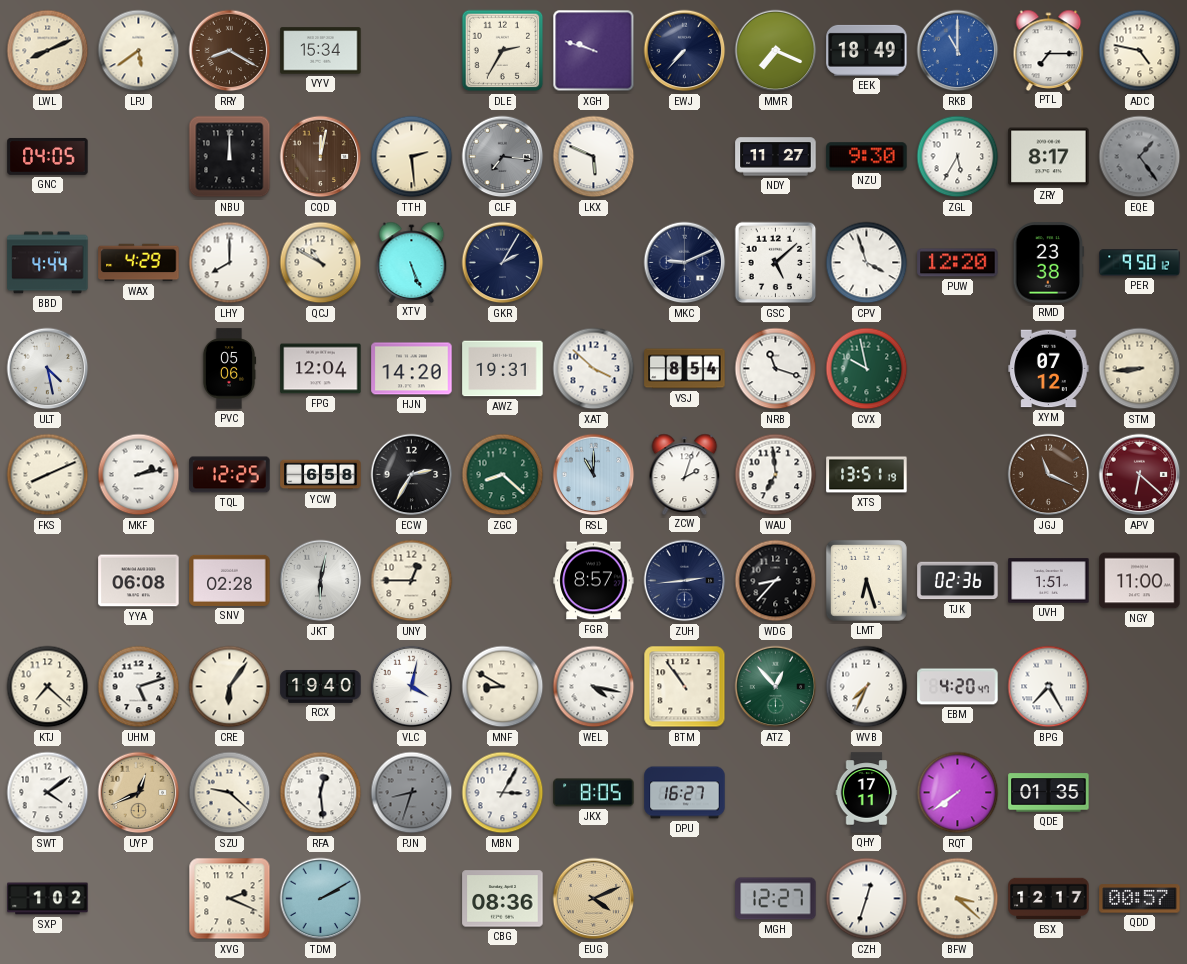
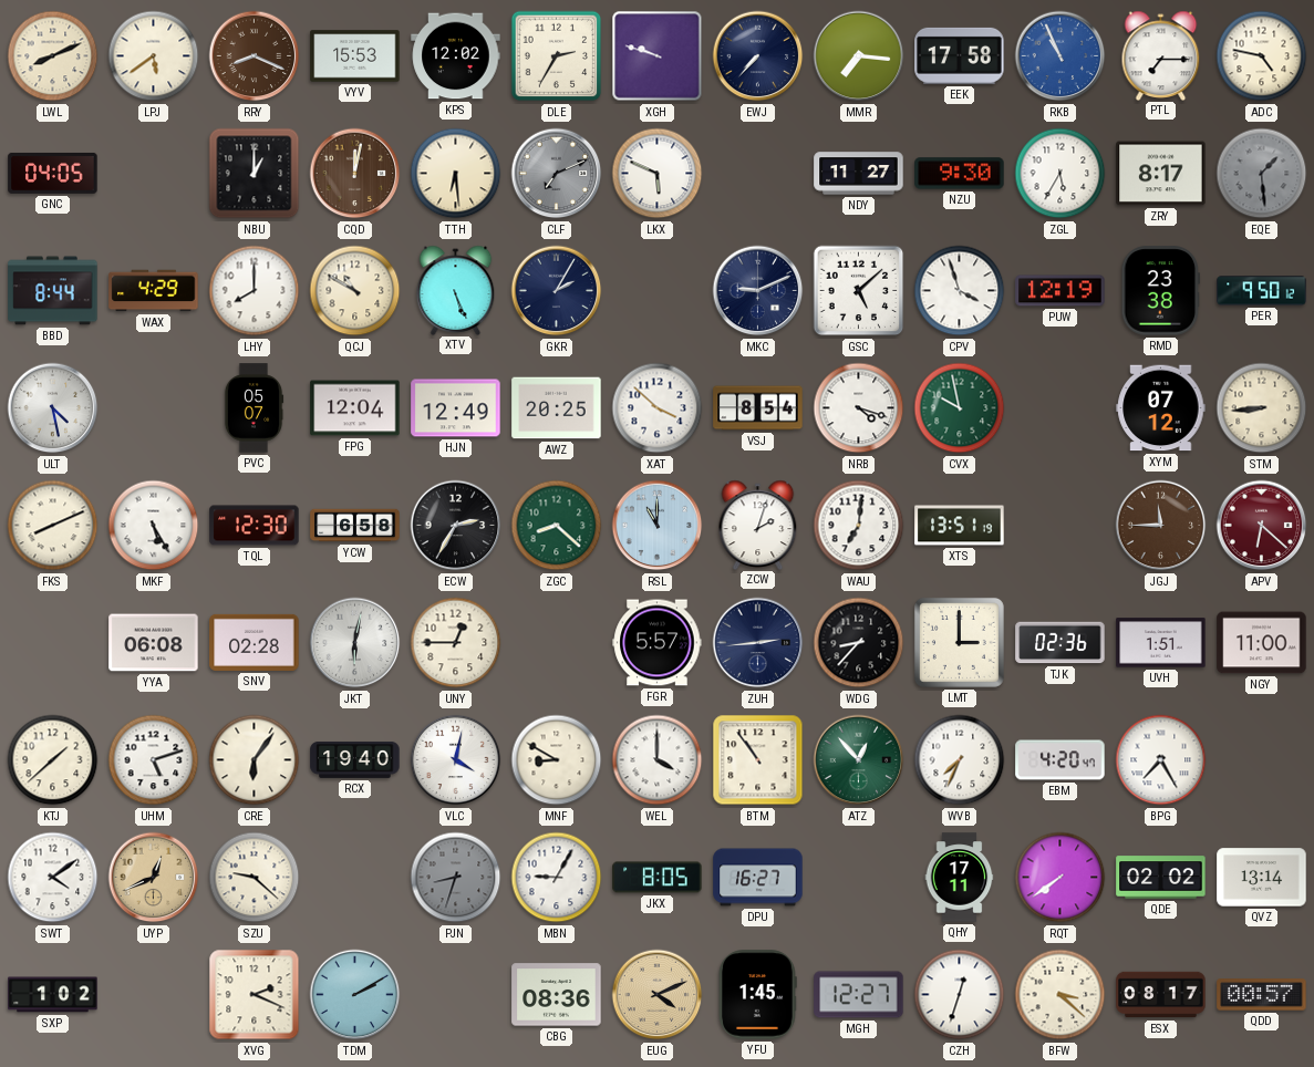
RRY: 8:20 -> 8:19
VYV: 15:34 -> 15:53
KPS: none -> 12:02
MMR: 7:19 -> 7:16
EEK: 18:49 -> 17:58
RKB: 11:00 -> 10:56
NBU: 12:00 -> 1:00
TTH: 2:29 -> 6:29
CLF: 7:16 -> 7:11
EQE: 1:24 -> 1:29
BBD: 4:44 -> 8:44
PUW: 12:20 -> 12:19
PVC: 05:06 -> 05:07
HJN: 14:20 -> 12:49
AWZ: 19:31 -> 20:25
NRB: 11:18 -> 4:18
MKF: 2:13 -> 5:25
TQL: 12:25 -> 12:30
WAU: 6:59 -> 7:01
JGJ: 11:19 -> 11:45
FGR: 8:57 -> 5:57
LMT: 6:27 -> 3:00
KTJ: 7:22 -> 1:38
WEL: 4:17 -> 4:00
RFA: 12:29 -> none
MBN: 3:05 -> 9:05
QDE: 01:35 -> 02:02
QVZ: none -> 13:14
YFU: none -> 1:45
ESX: 12:17 -> 08:17
